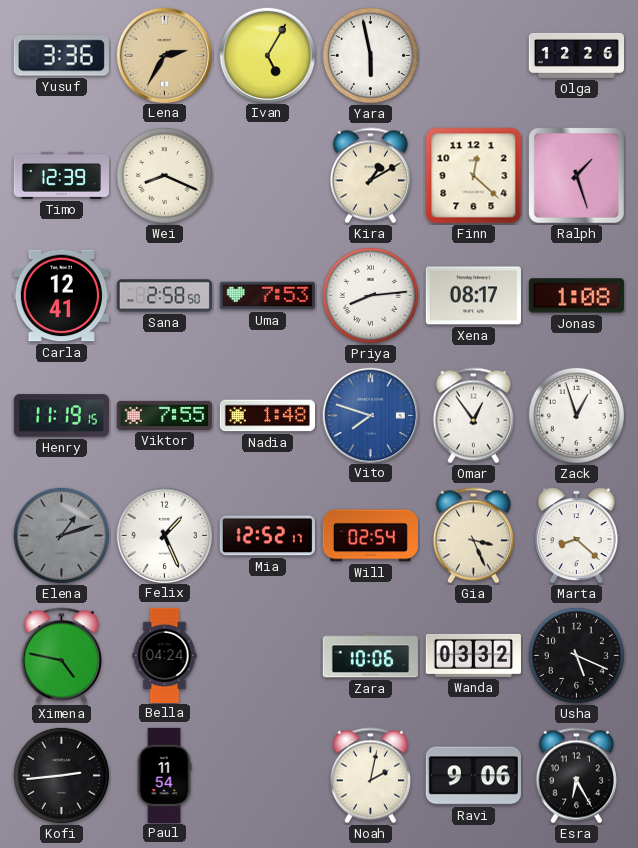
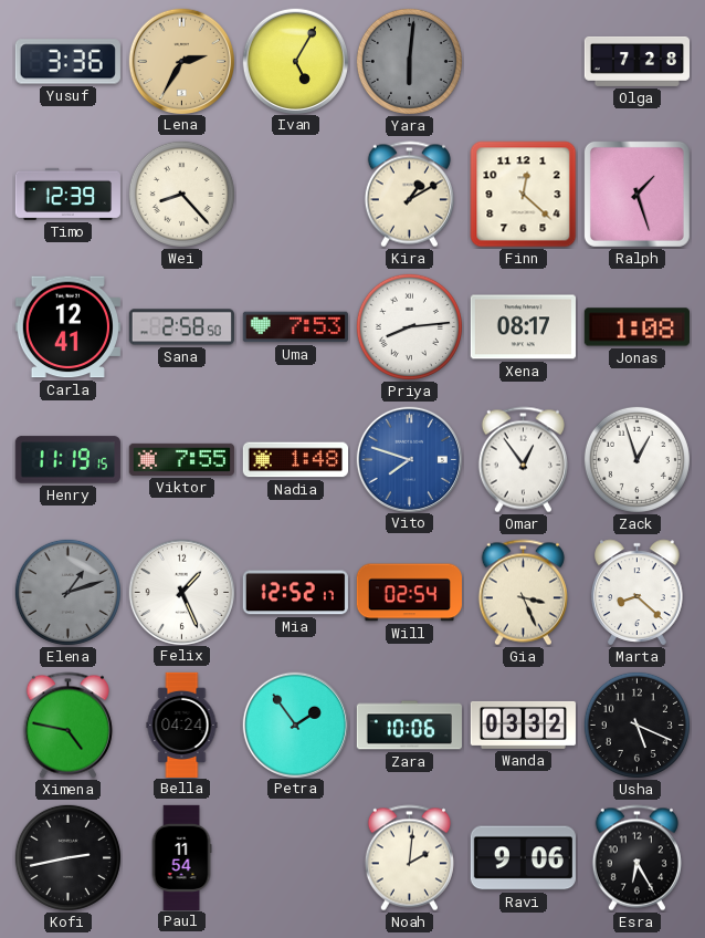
Yara: 5:58 -> 6:01
Yara dial: white -> grey
Olga: 12:26 -> 7:28
Wei: 8:19 -> 8:23
Petra: none -> 1:54
Kofi: 2:44 -> 2:43
Noah: 2:02 -> 2:01
